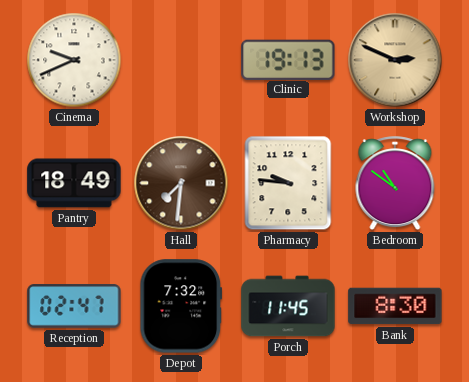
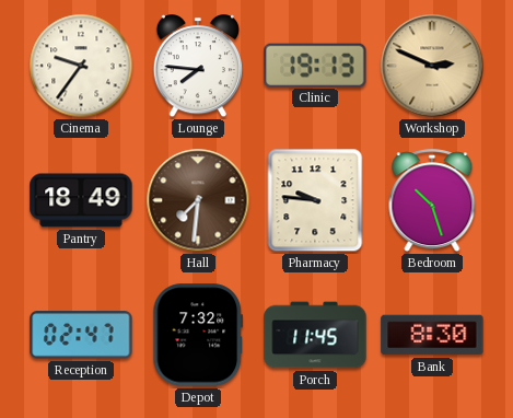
Cinema: 9:41 -> 9:36
Lounge: none -> 7:46
Bedroom: 10:51 -> 10:27
